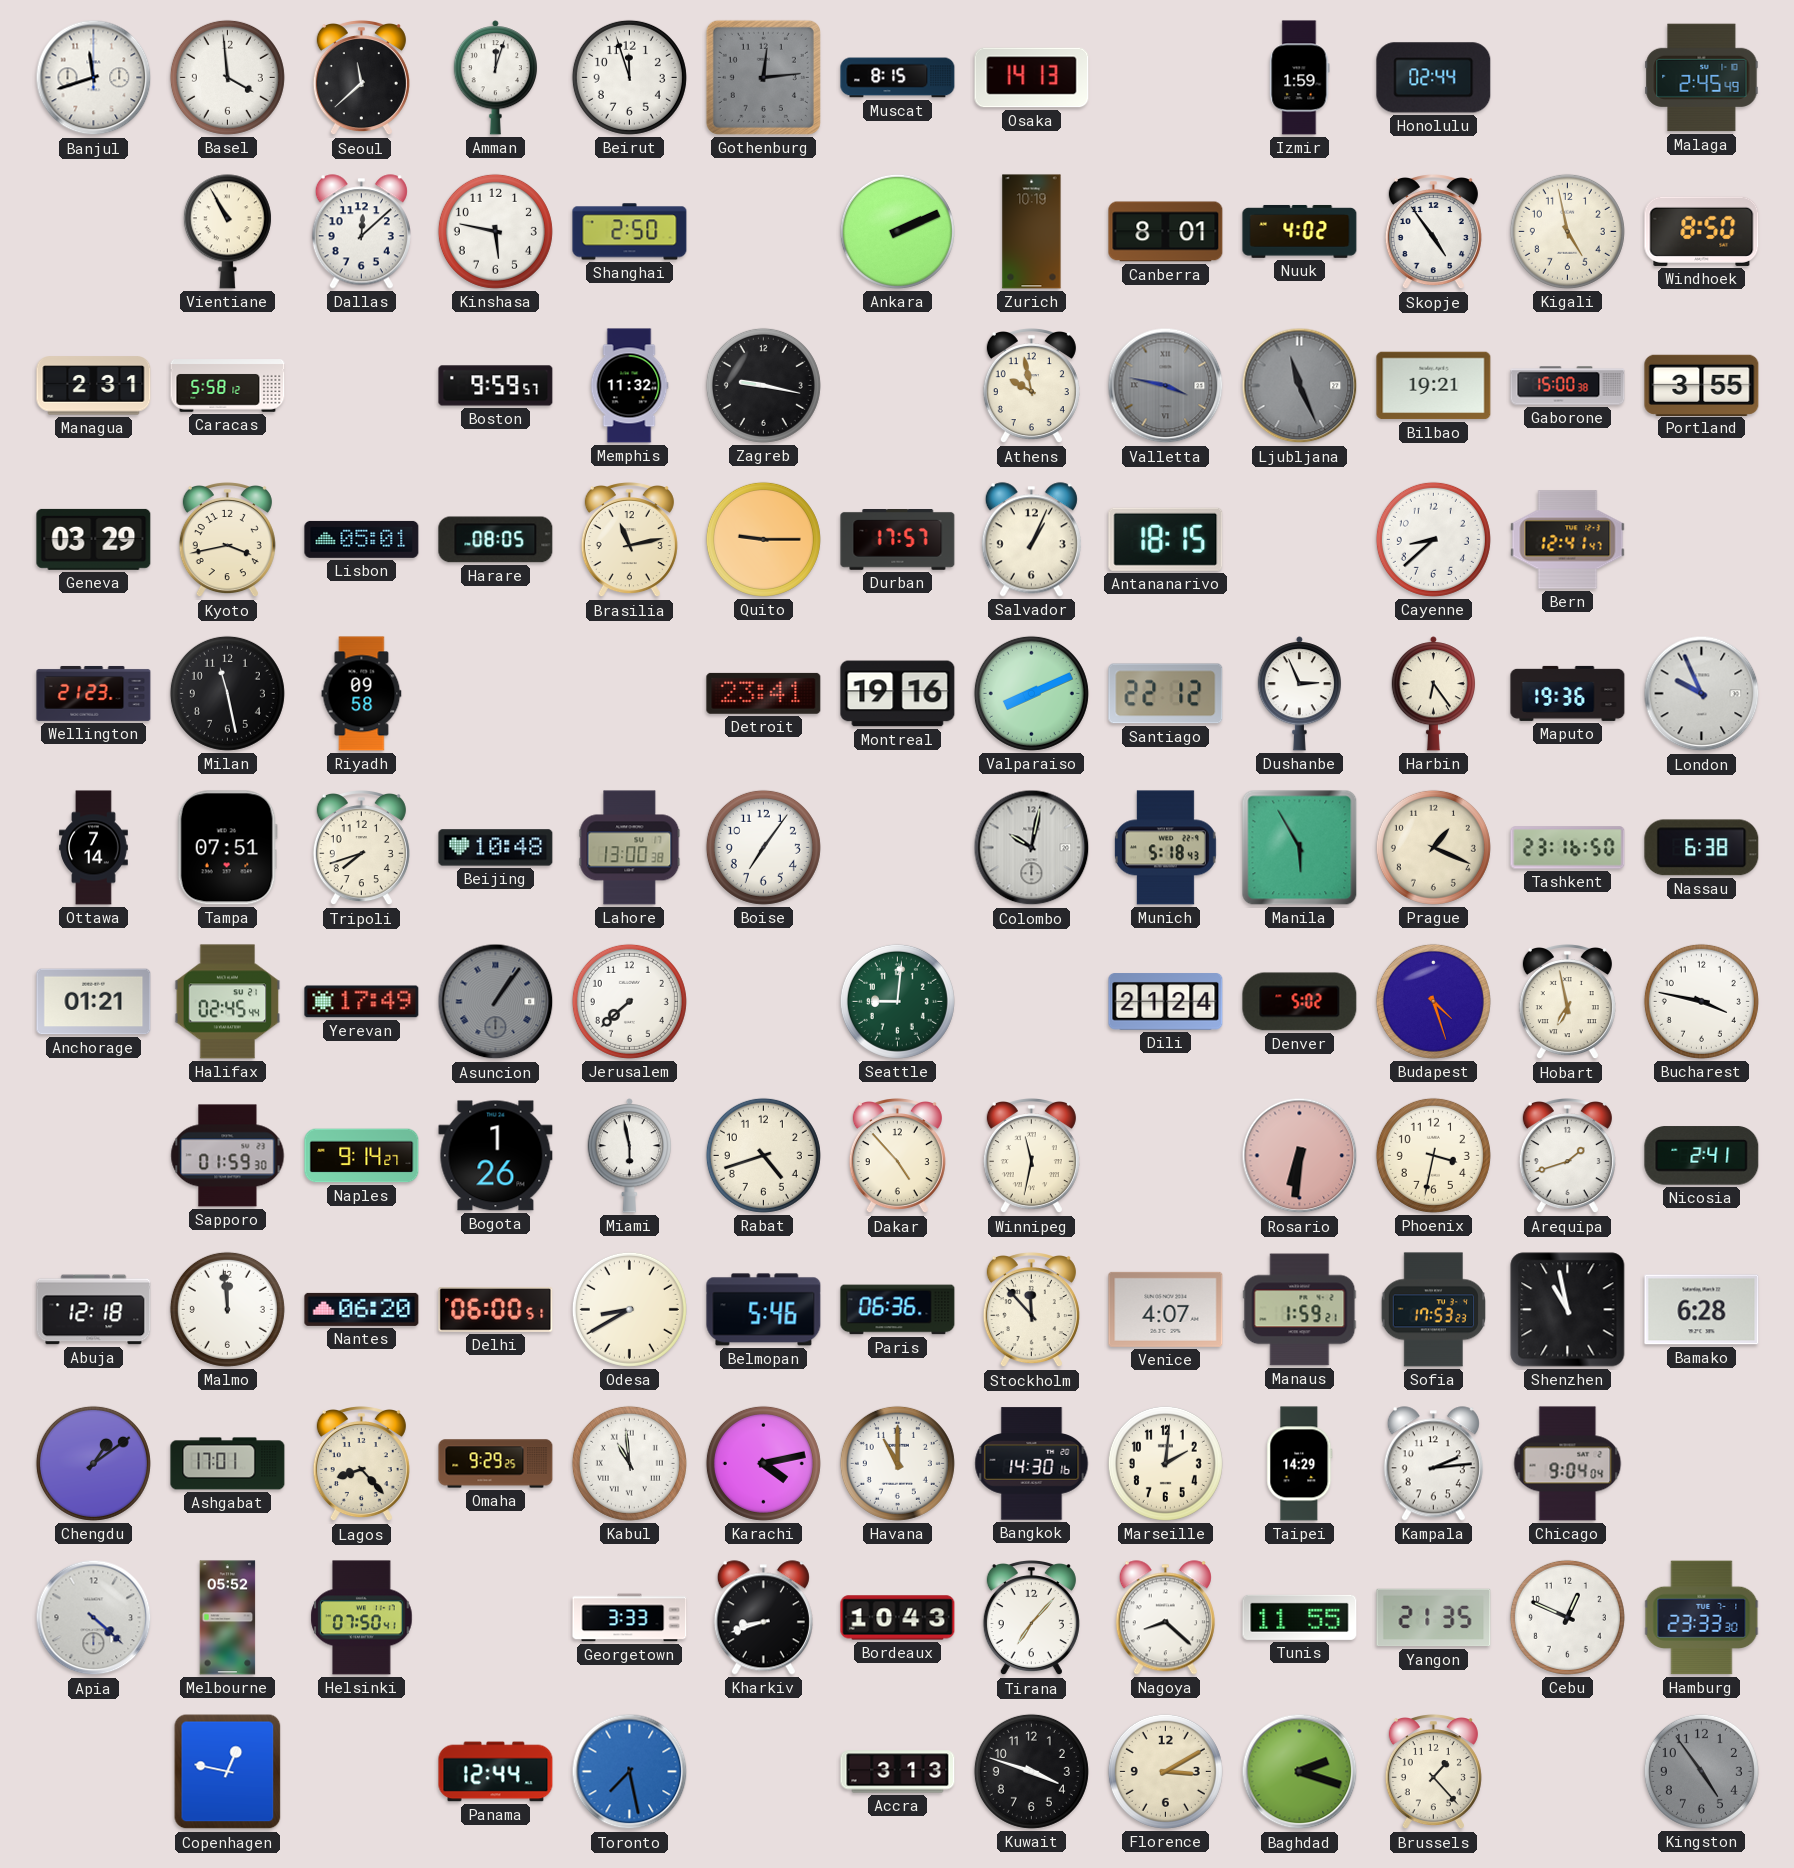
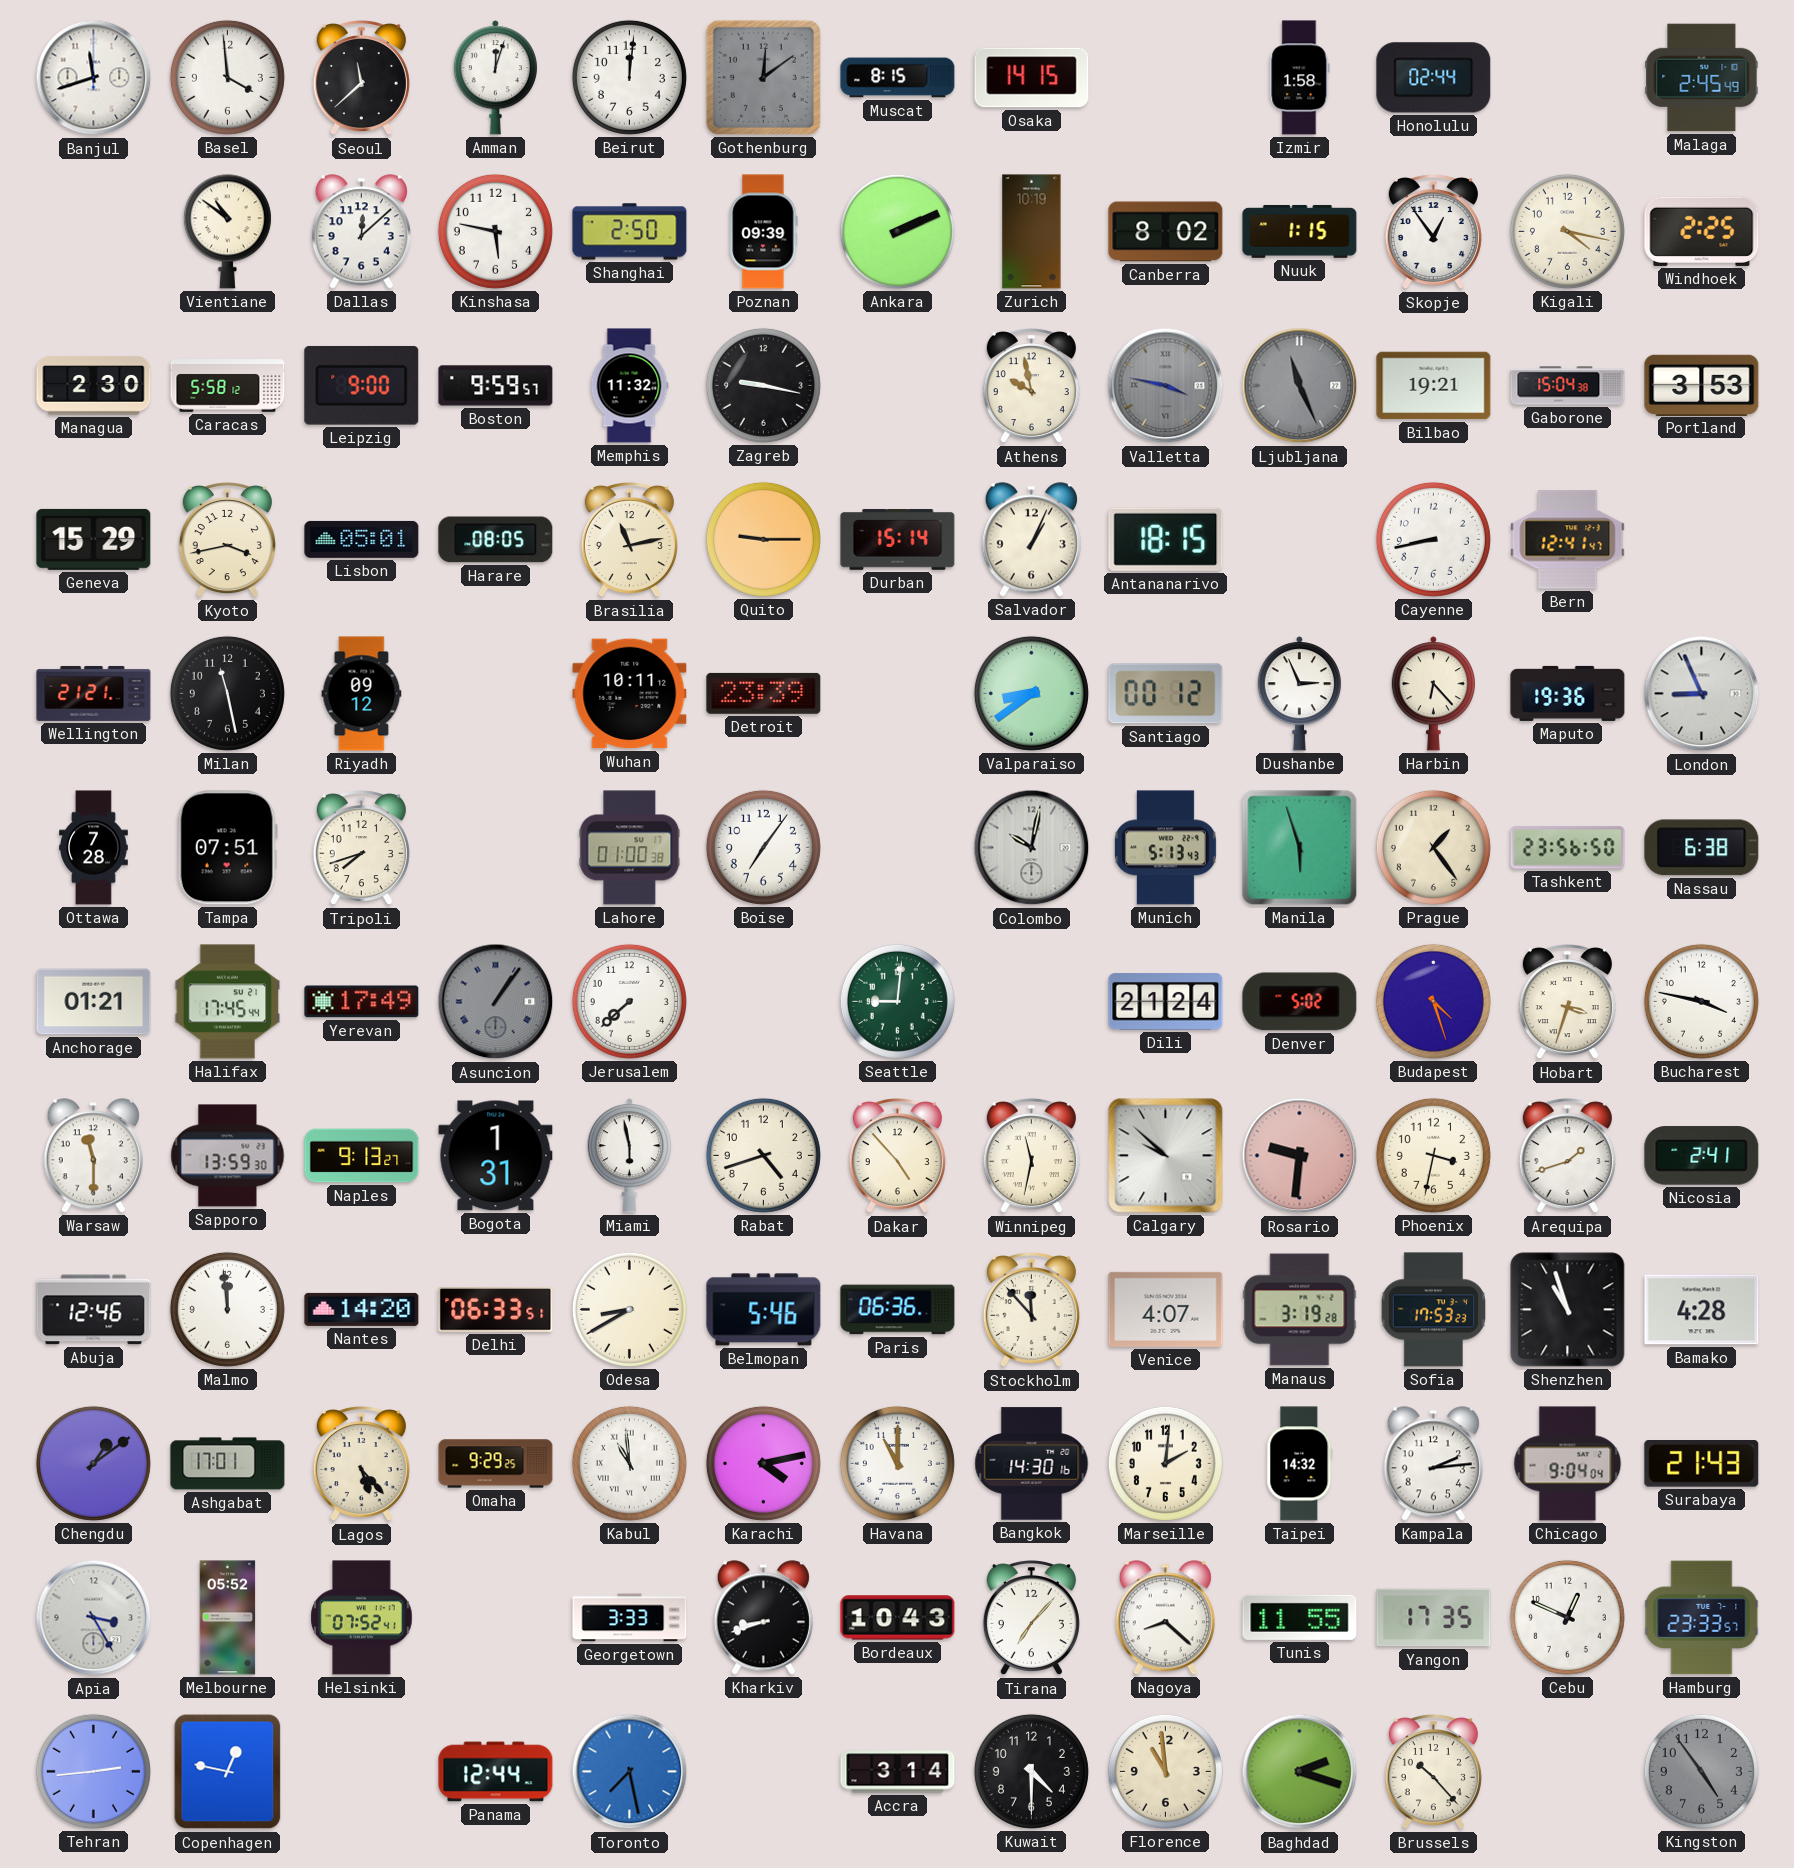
Beirut: 11:57 -> 12:01
Gothenburg: 12:14 -> 12:09
Osaka: 14:13 -> 14:15
Izmir: 1:59 -> 1:58
Vientiane: 10:55 -> 10:51
Poznan: none -> 09:39
Canberra: 8:01 -> 8:02
Nuuk: 4:02 -> 1:15
Skopje: 4:54 -> 12:54
Kigali: 4:58 -> 4:17
Windhoek: 8:50 -> 2:25
Managua: 2:31 -> 2:30
Leipzig: none -> 9:00
Gaborone: 15:00 -> 15:04
Portland: 3:55 -> 3:53
Geneva: 03:29 -> 15:29
Durban: 17:57 -> 15:14
Cayenne: 8:38 -> 8:43
Wellington: 21:23 -> 21:21
Riyadh: 09:58 -> 09:12
Wuhan: none -> 10:11
Detroit: 23:41 -> 23:39
Montreal: 19:16 -> none
Valparaiso: 8:11 -> 8:39
Santiago: 22:12 -> 00:12
Harbin: 6:24 -> 6:23
London: 9:56 -> 8:56
Ottawa: 7:14 -> 7:28
Beijing: 10:48 -> none
Lahore: 13:00 -> 01:00
Munich: 5:18 -> 5:13
Manila: 5:55 -> 5:57
Prague: 1:19 -> 1:24
Tashkent: 23:16 -> 23:56
Halifax: 02:45 -> 17:45
Hobart: 6:58 -> 3:33
Warsaw: none -> 11:30
Sapporo: 01:59 -> 13:59
Naples: 9:14 -> 9:13
Bogota: 1:26 -> 1:31
Calgary: none -> 9:52
Rosario: 6:31 -> 9:31
Abuja: 12:18 -> 12:46
Nantes: 06:20 -> 14:20
Delhi: 06:00 -> 06:33
Manaus: 1:59 -> 3:19
Shenzhen: 10:58 -> 10:57
Bamako: 6:28 -> 4:28
Lagos: 8:23 -> 5:23
Taipei: 14:29 -> 14:32
Surabaya: none -> 21:43
Apia: 4:22 -> 3:25
Helsinki: 07:50 -> 07:52
Yangon: 21:35 -> 17:35
Hamburg: 23:33:30 -> 23:33:57
Tehran: none -> 2:44
Accra: 3:13 -> 3:14
Kuwait: 3:48 -> 4:30
Florence: 3:10 -> 10:59
Brussels: 1:23 -> 10:23
